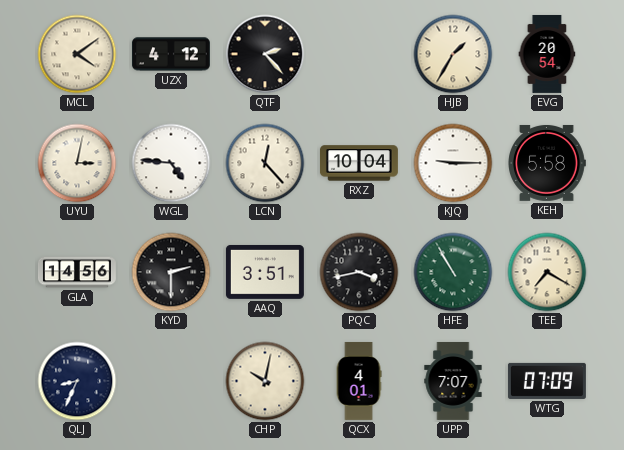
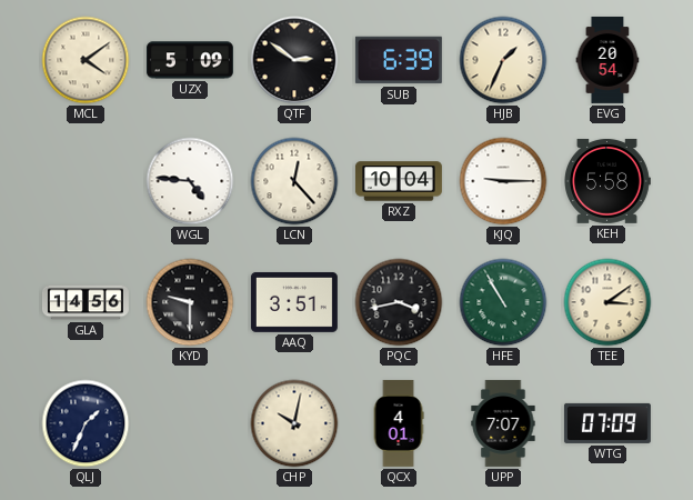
UZX: 4:12 -> 5:09
QTF: 2:23 -> 2:51
SUB: none -> 6:39
HJB: 1:35 -> 1:34
UYU: 3:02 -> none
KYD: 2:30 -> 9:30
TEE: 7:20 -> 3:09
QLJ: 8:34 -> 1:34
